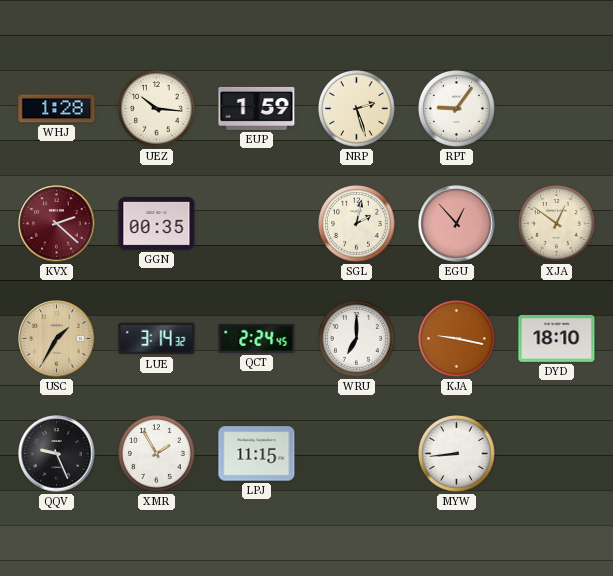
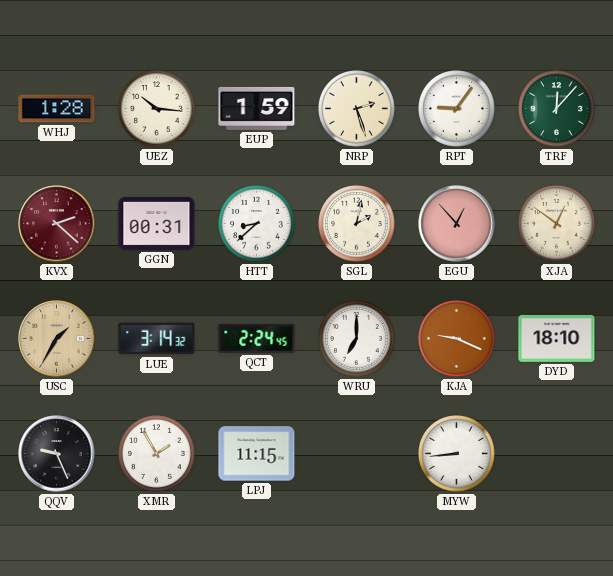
TRF: none -> 12:07
GGN: 00:35 -> 00:31
HTT: none -> 8:38
KJA: 9:17 -> 9:19
